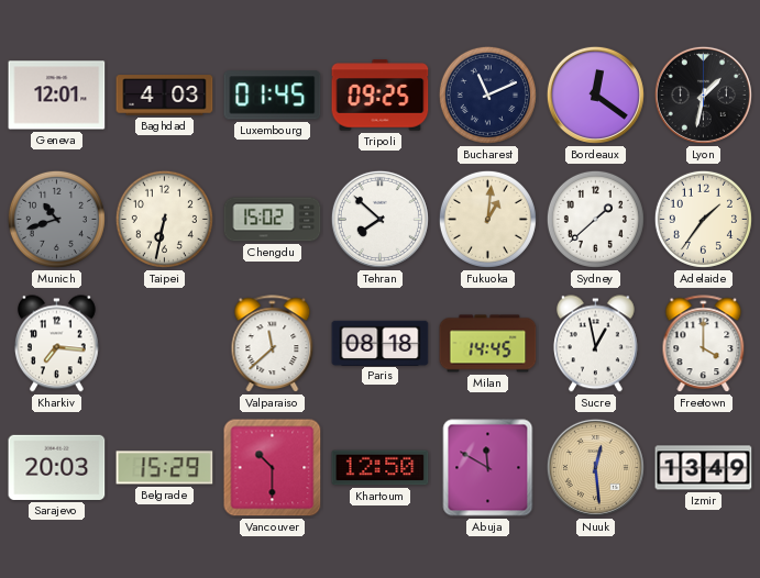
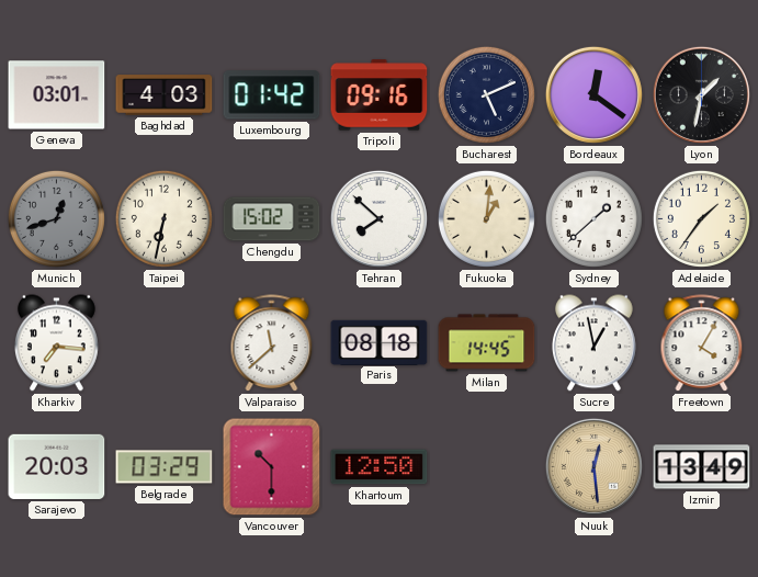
Geneva: 12:01 -> 03:01
Luxembourg: 01:45 -> 01:42
Tripoli: 09:25 -> 09:16
Bucharest: 11:11 -> 5:11
Munich: 10:42 -> 12:42
Freetown: 4:00 -> 4:05
Belgrade: 15:29 -> 03:29
Abuja: 11:50 -> none
